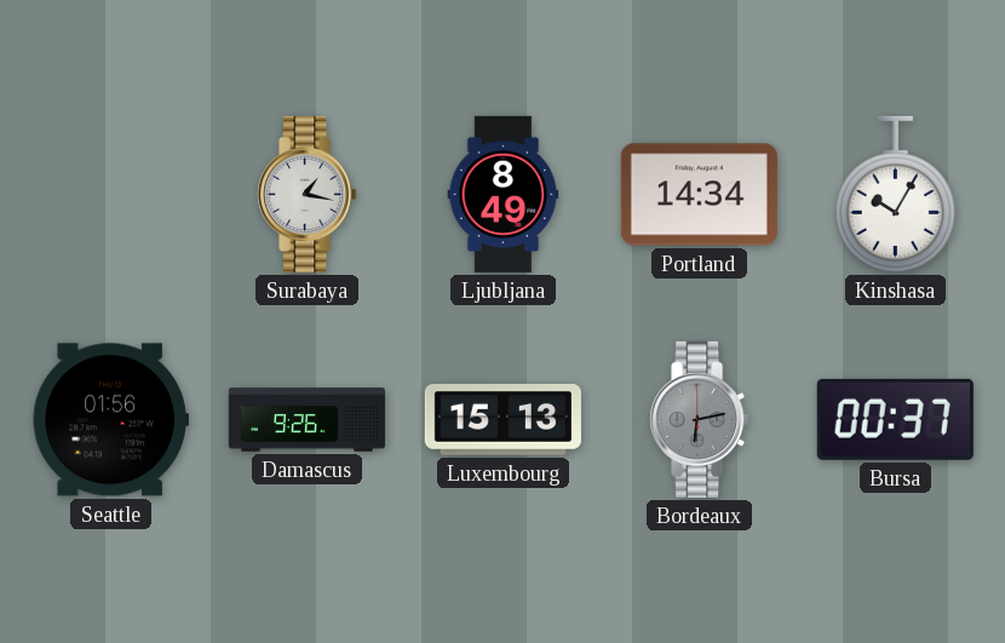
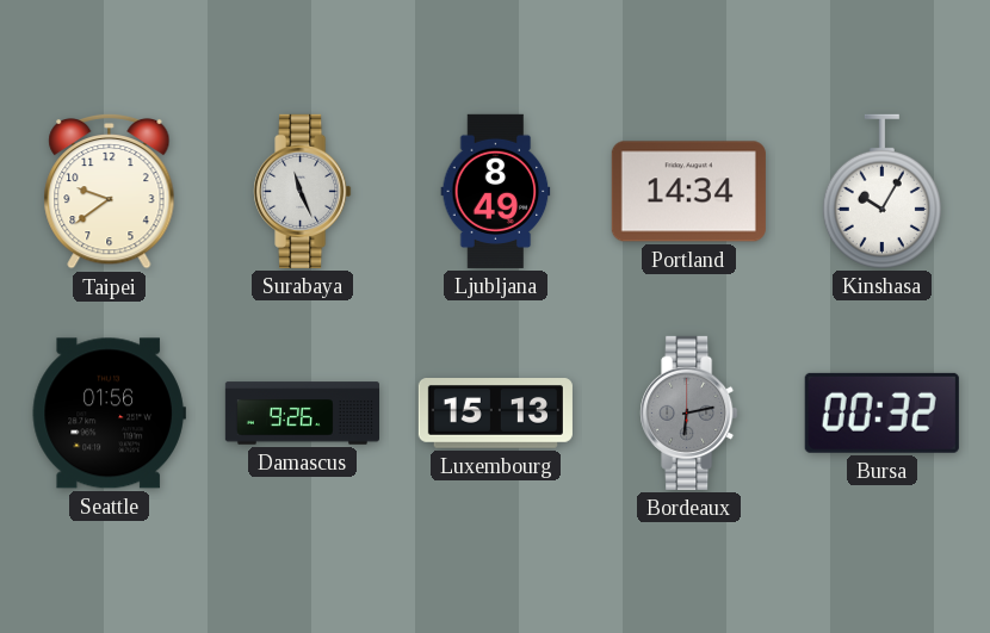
Taipei: none -> 9:39
Surabaya: 1:17 -> 11:26
Bursa: 00:37 -> 00:32
